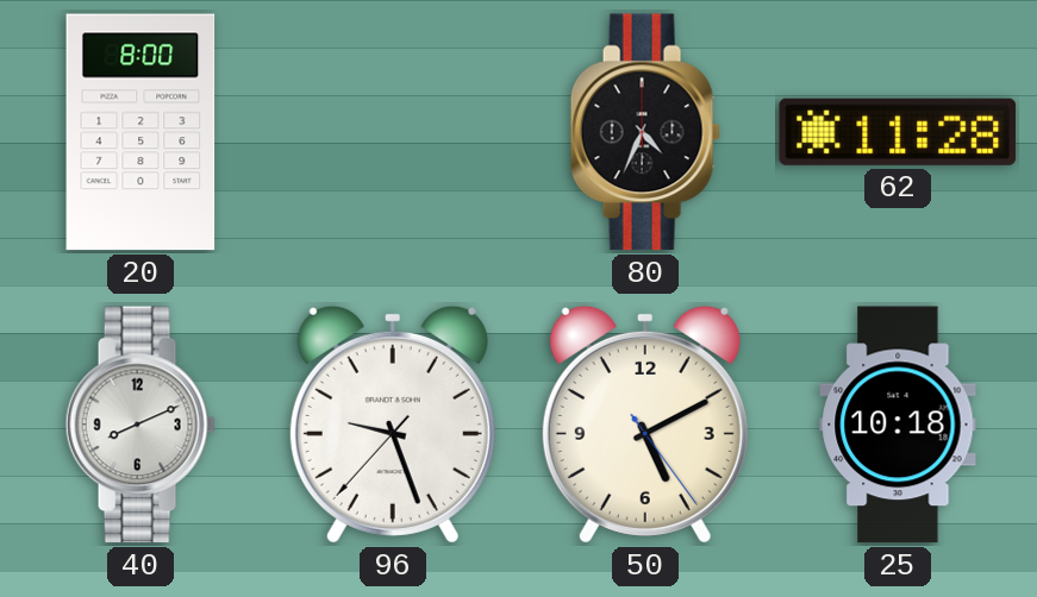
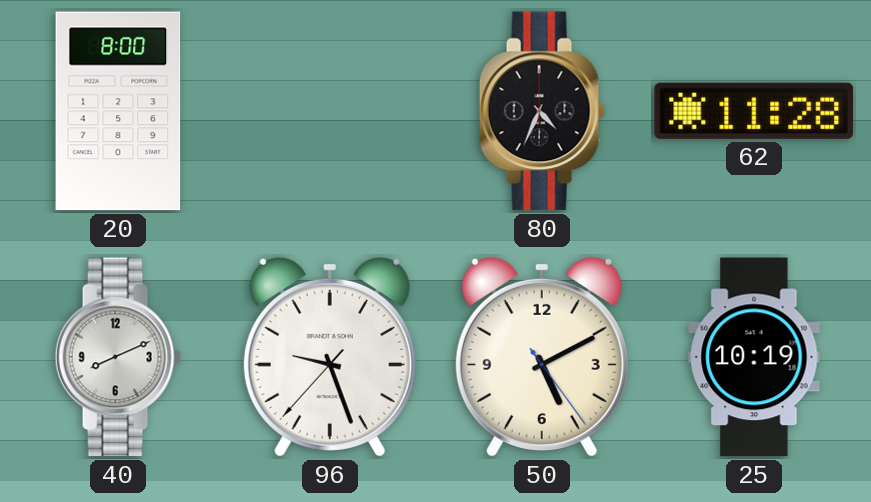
25: 10:18 -> 10:19
